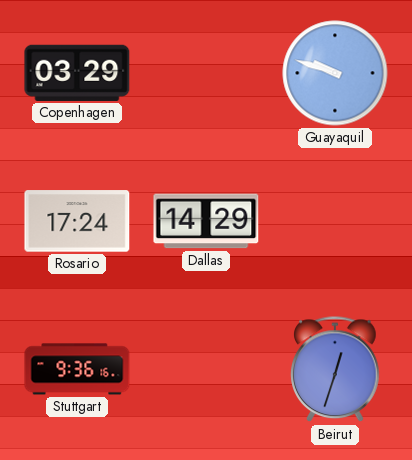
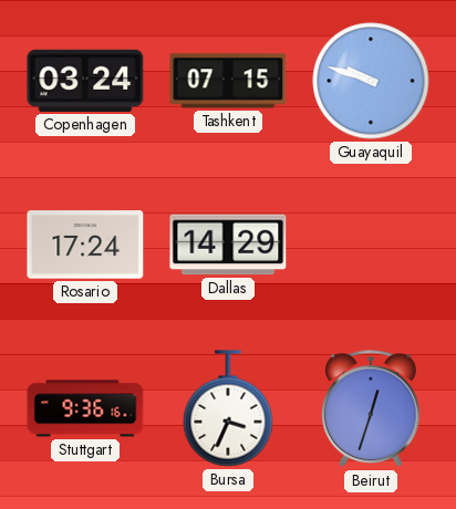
Copenhagen: 03:29 -> 03:24
Tashkent: none -> 07:15
Bursa: none -> 3:34
